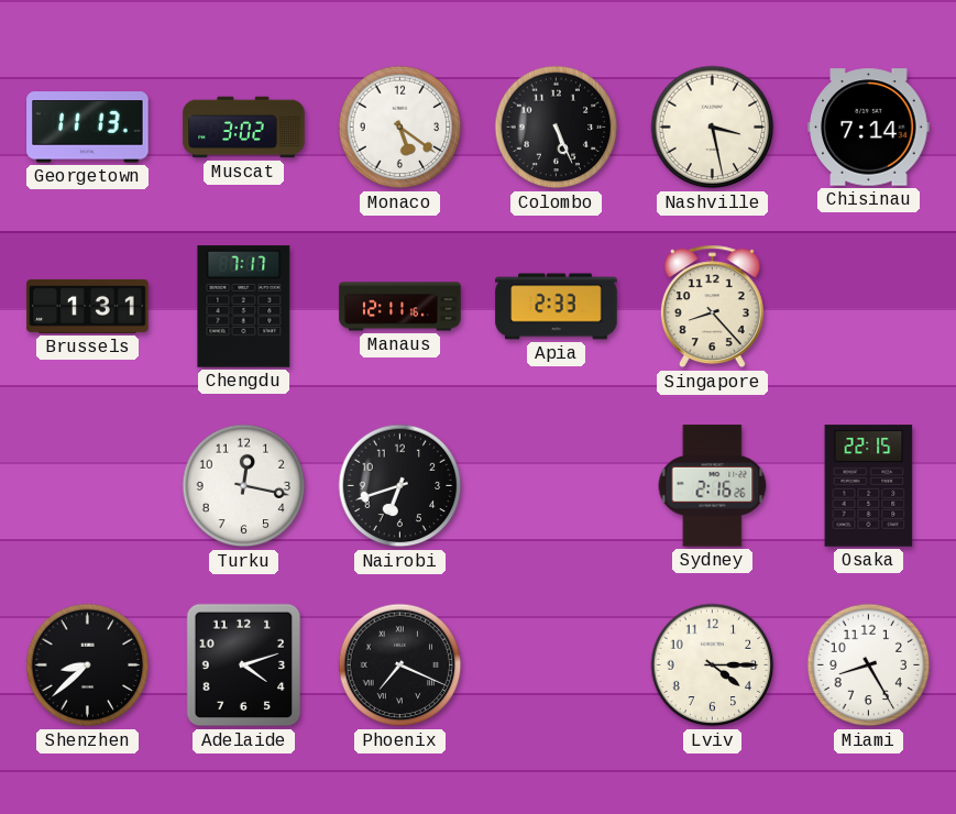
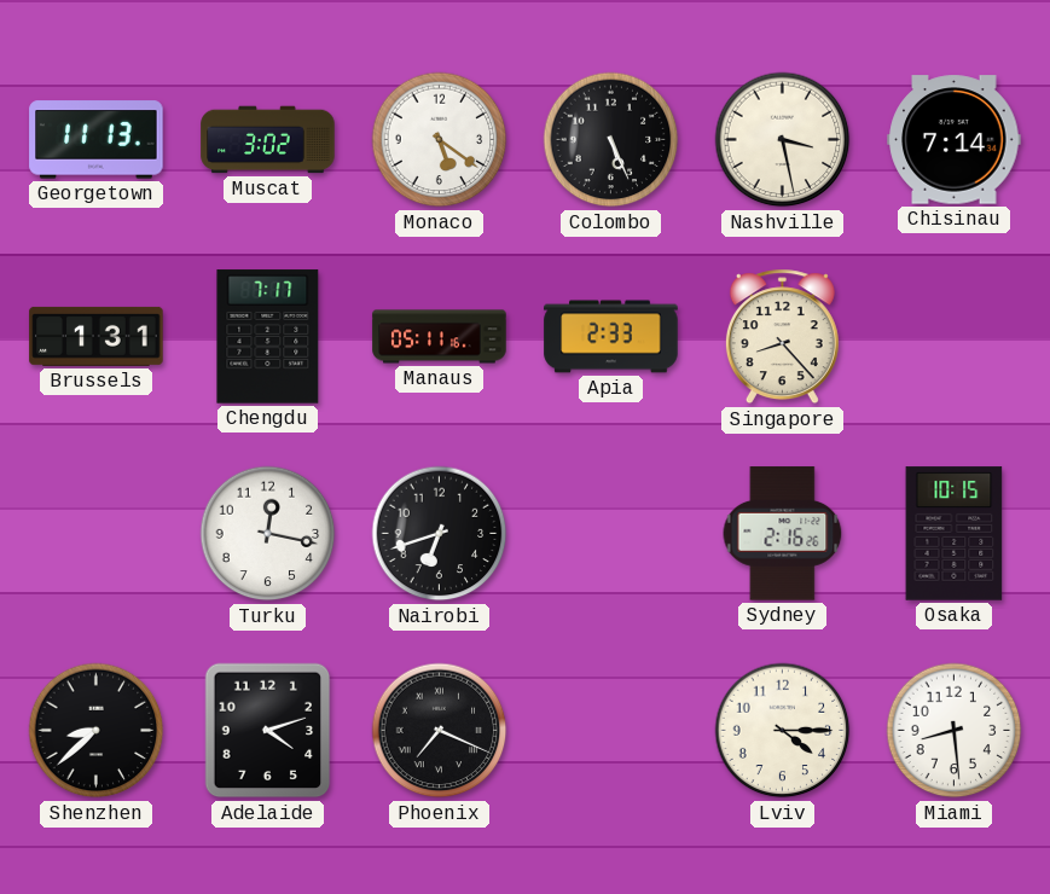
Manaus: 12:11 -> 05:11
Osaka: 22:15 -> 10:15
Miami: 8:25 -> 8:29
